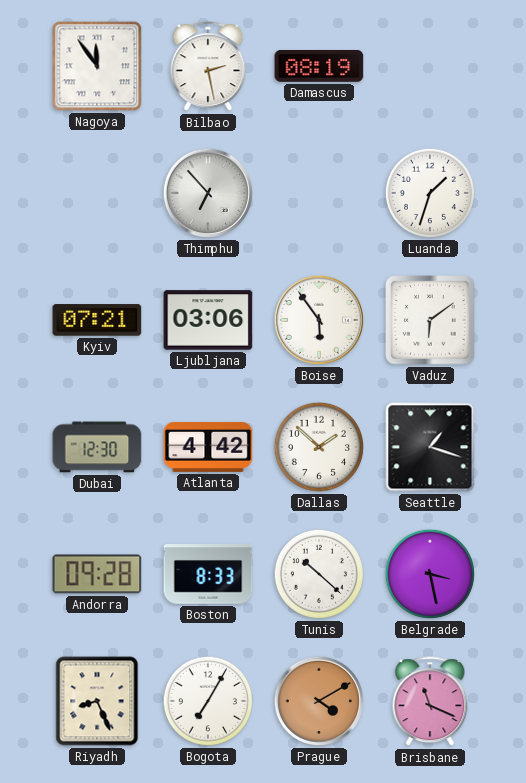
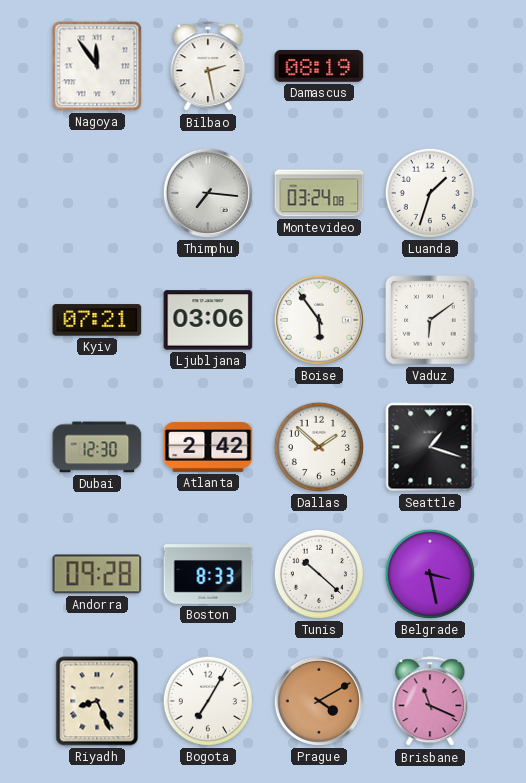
Thimphu: 6:53 -> 7:16
Montevideo: none -> 03:24
Atlanta: 4:42 -> 2:42
